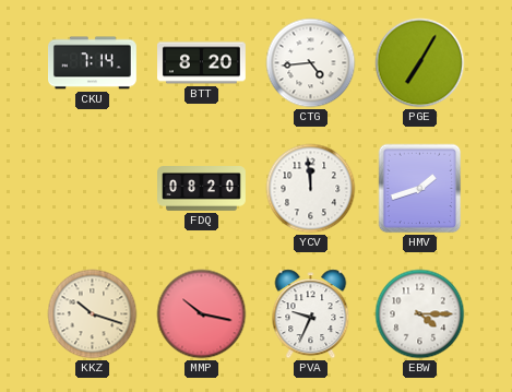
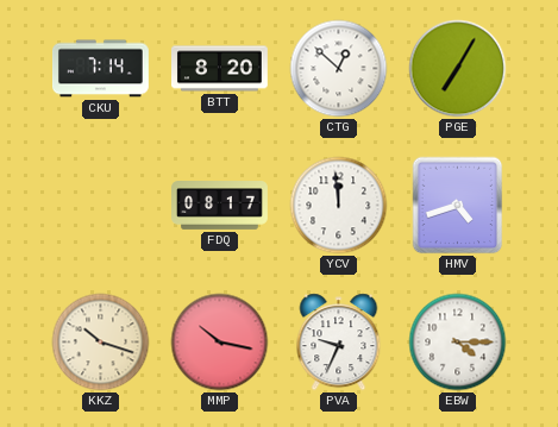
CTG: 4:44 -> 12:52
FDQ: 08:20 -> 08:17
HMV: 1:42 -> 4:42
